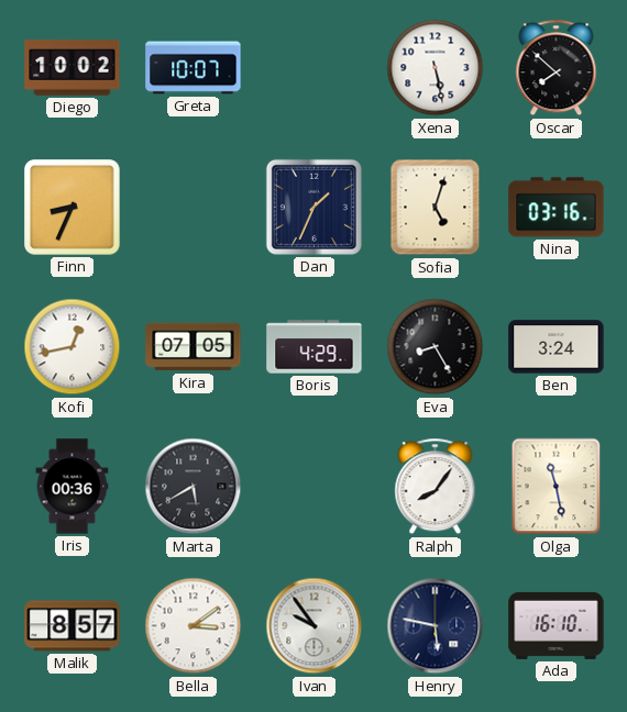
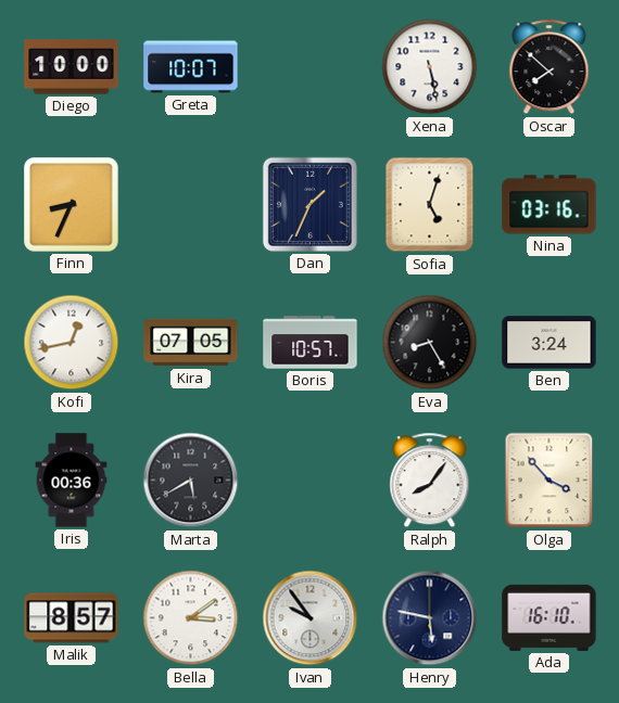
Diego: 10:02 -> 10:00
Boris: 4:29 -> 10:57
Olga: 11:28 -> 3:53
